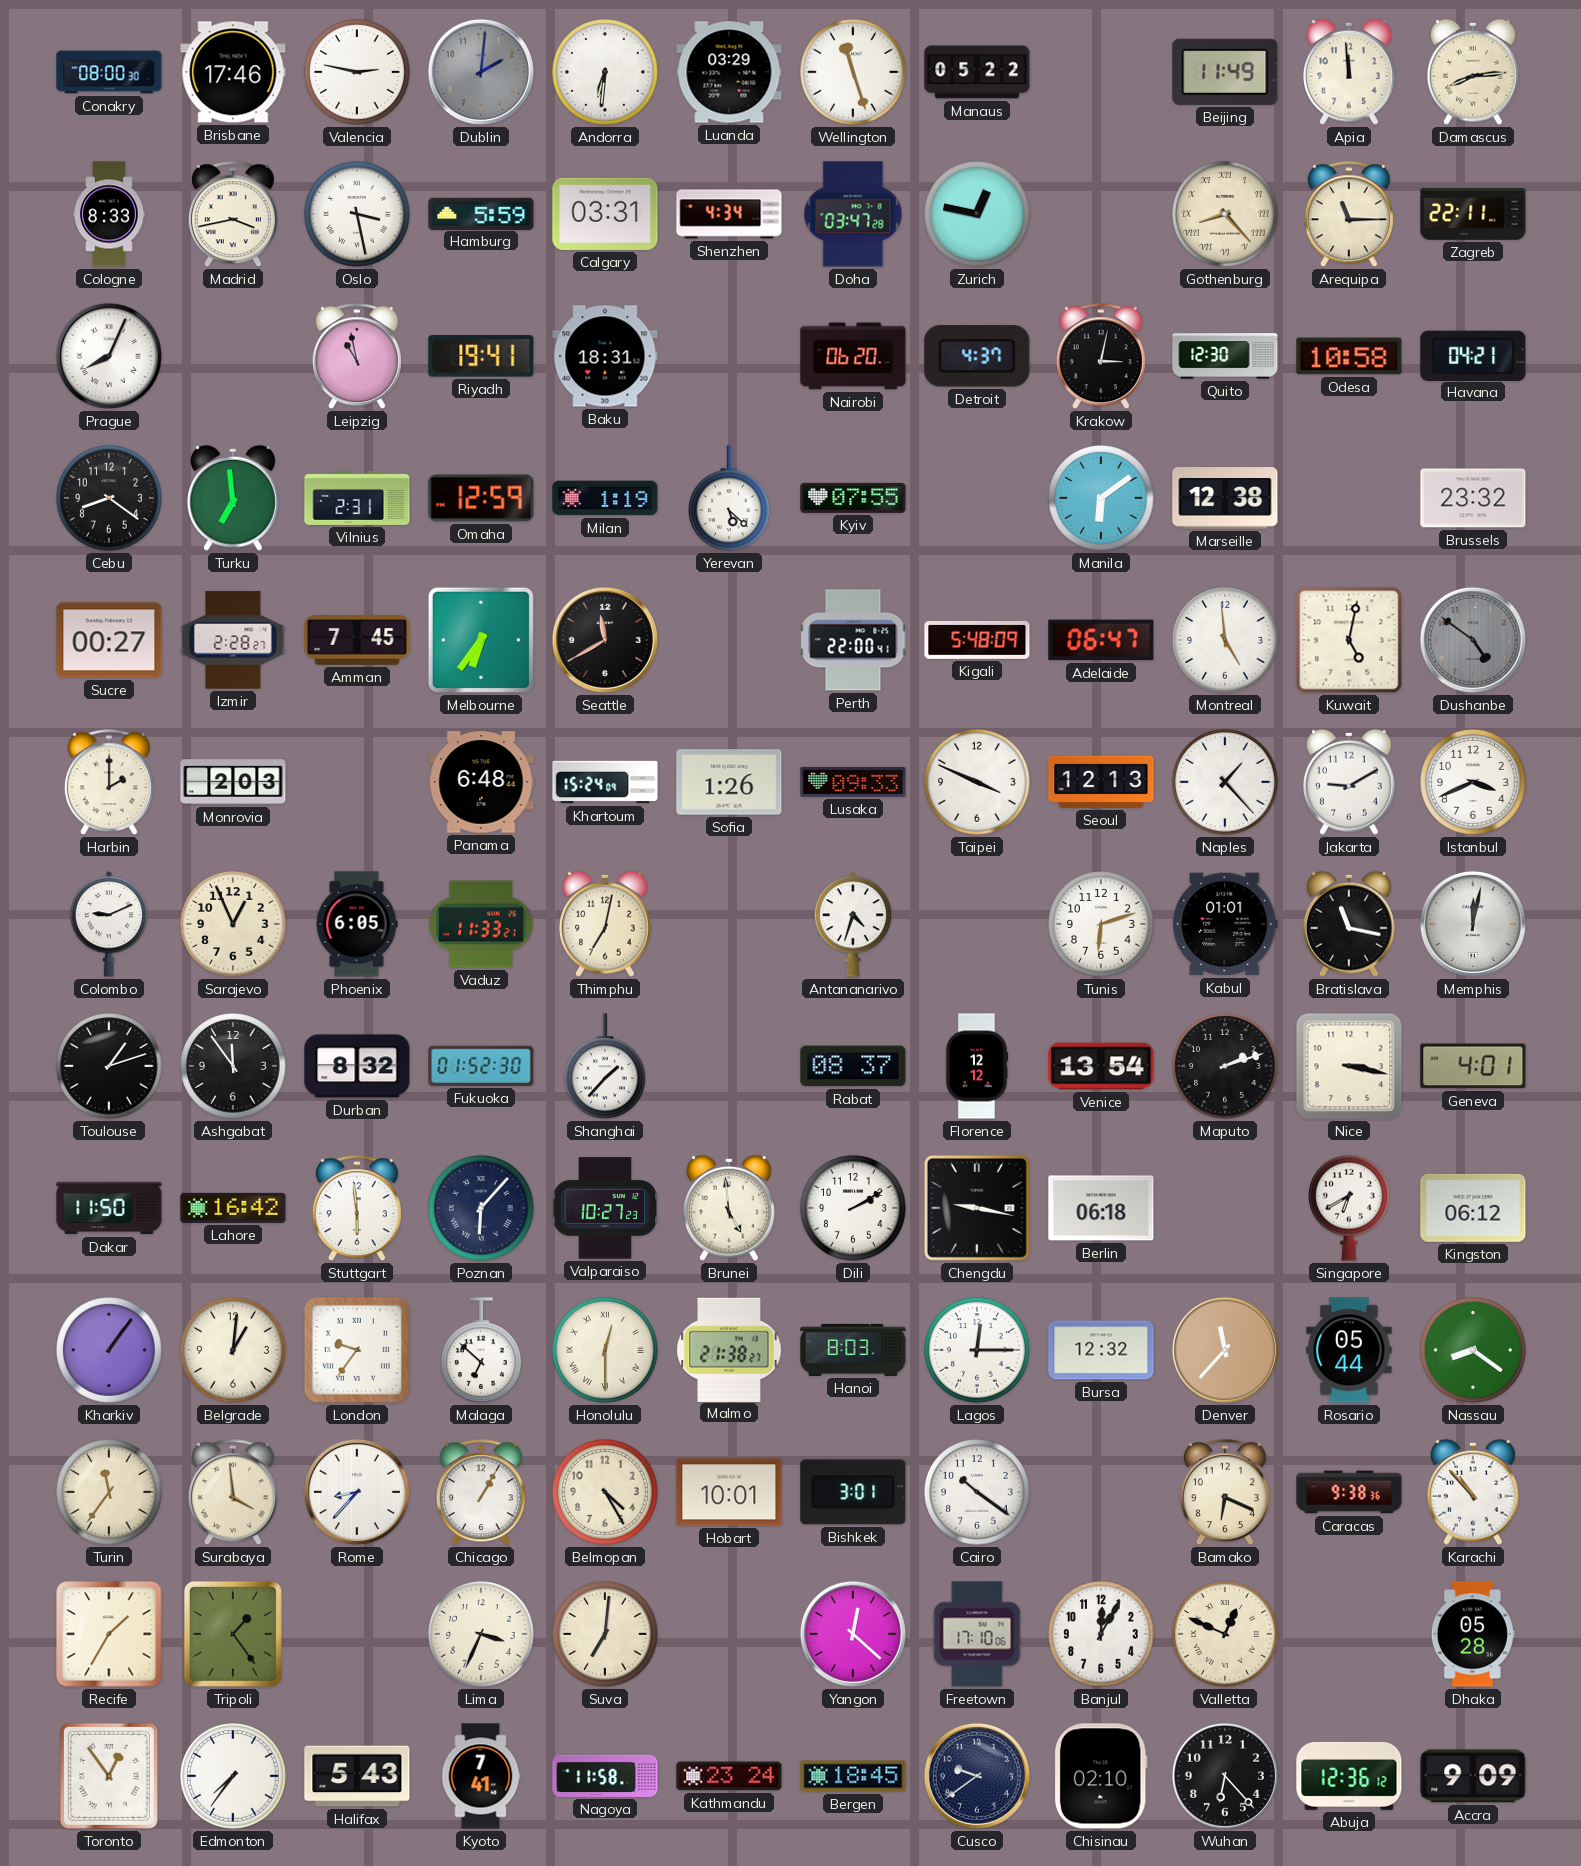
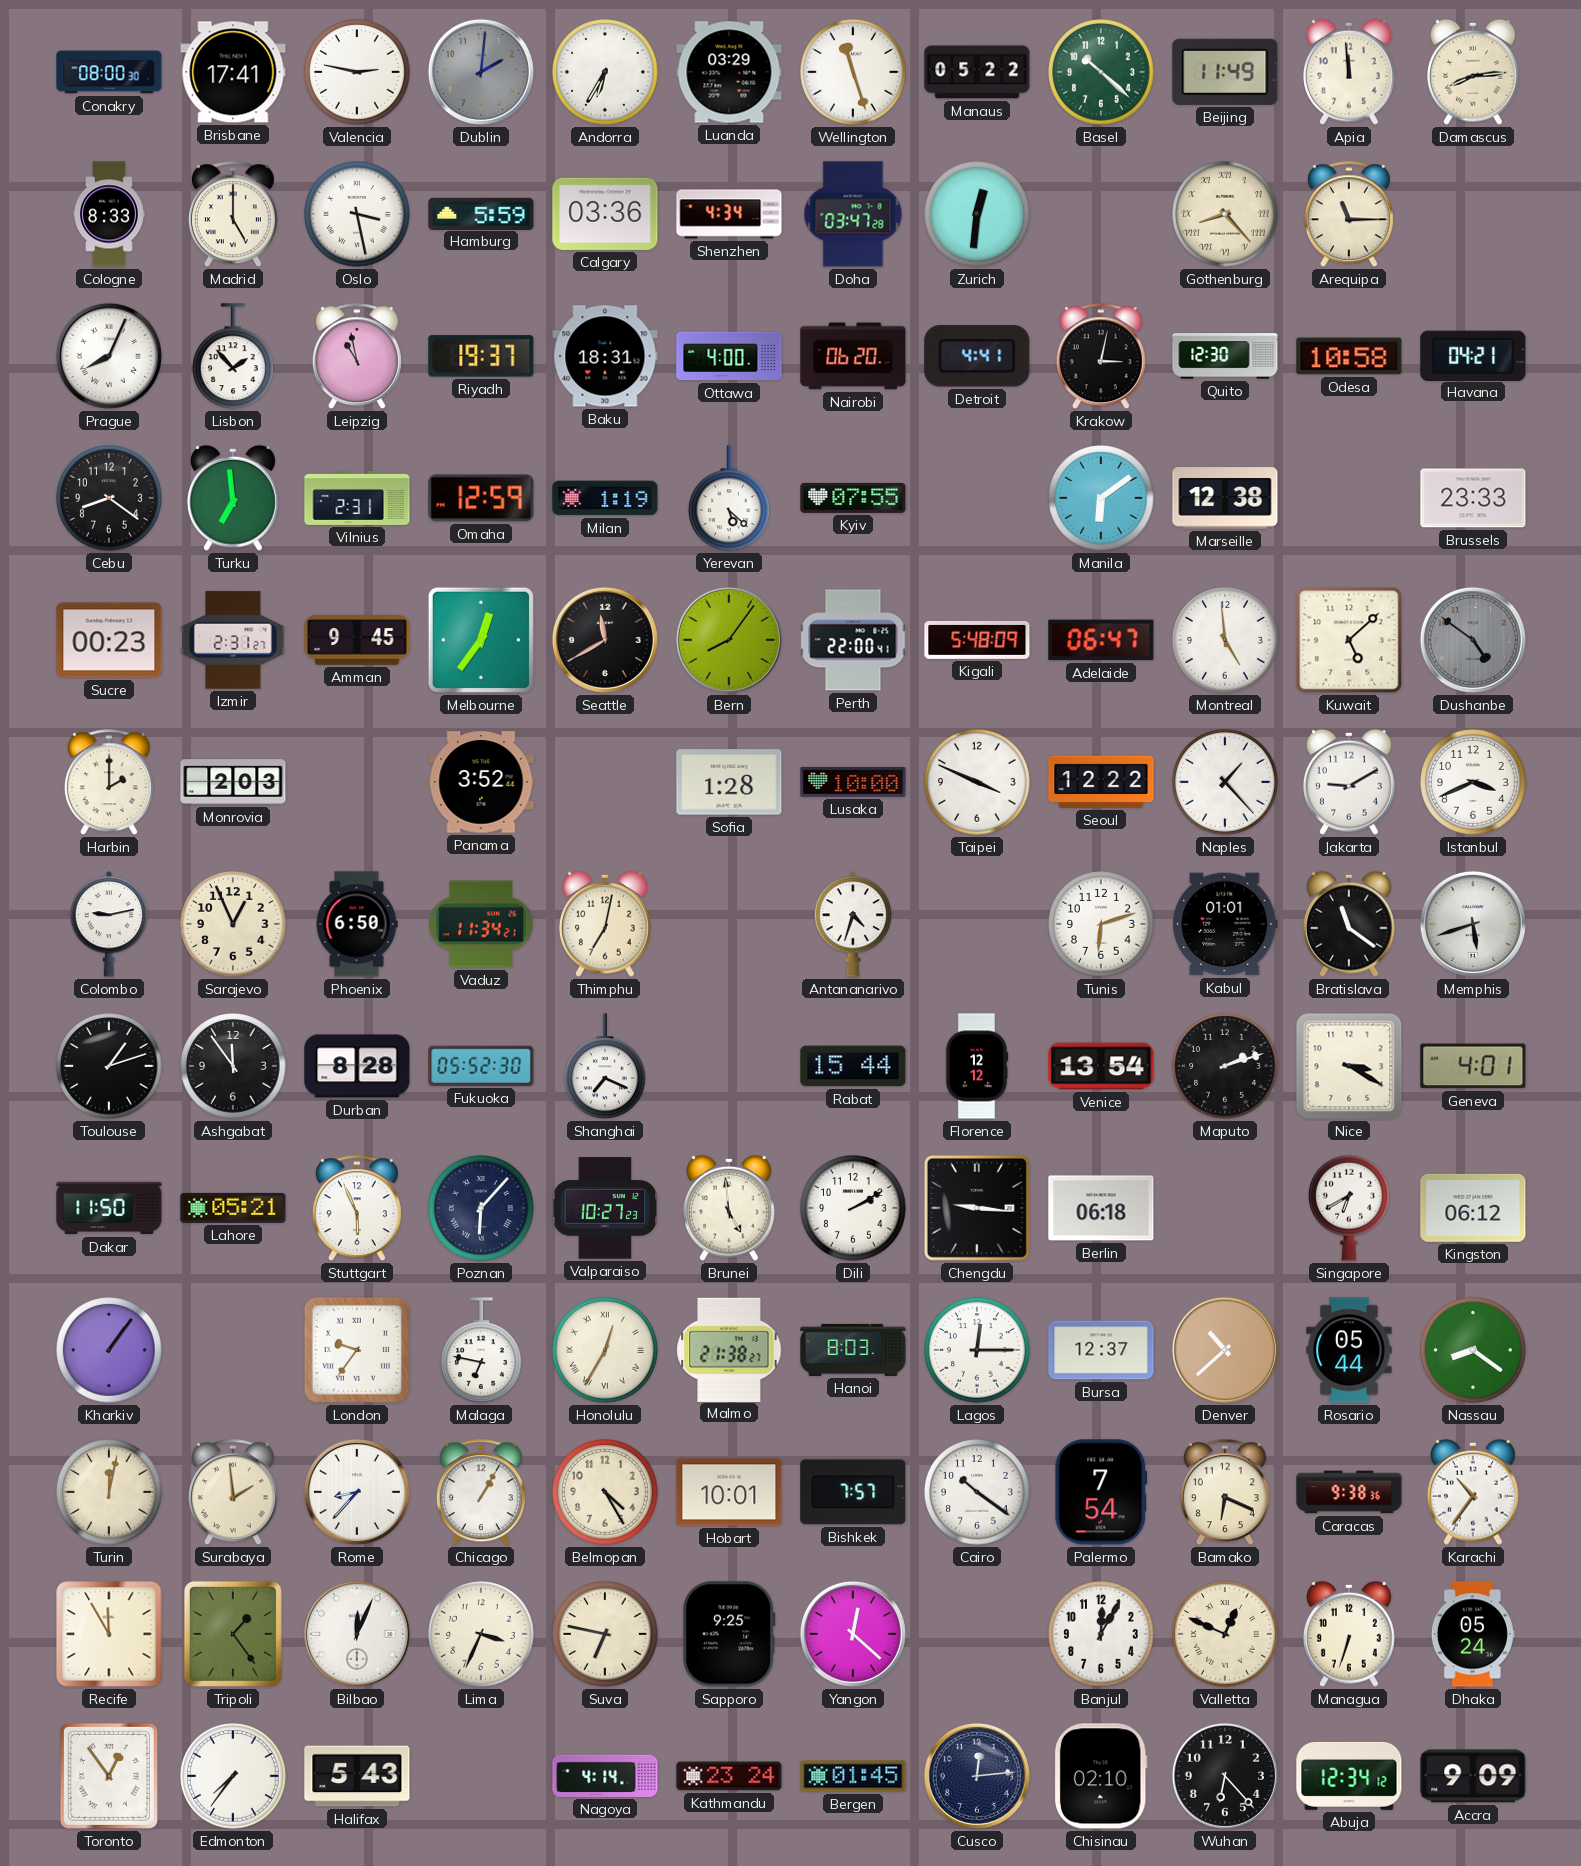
Brisbane: 17:46 -> 17:41
Andorra: 6:31 -> 6:35
Basel: none -> 10:22
Madrid: 3:43 -> 5:00
Calgary: 03:31 -> 03:36
Zurich: 12:47 -> 12:31
Zagreb: 22:11 -> none
Lisbon: none -> 1:53
Riyadh: 19:41 -> 19:37
Ottawa: none -> 4:00
Detroit: 4:37 -> 4:41
Brussels: 23:32 -> 23:33
Sucre: 00:27 -> 00:23
Izmir: 2:28 -> 2:31
Amman: 7:45 -> 9:45
Melbourne: 6:36 -> 12:36
Bern: none -> 8:06
Kuwait: 5:02 -> 5:08
Panama: 6:48 -> 3:52
Khartoum: 15:24 -> none
Sofia: 1:26 -> 1:28
Lusaka: 09:33 -> 10:00
Seoul: 12:13 -> 12:22
Colombo: 9:11 -> 9:13
Phoenix: 6:05 -> 6:50
Vaduz: 11:33 -> 11:34
Bratislava: 11:17 -> 11:21
Memphis: 12:02 -> 5:42
Durban: 8:32 -> 8:28
Fukuoka: 01:52 -> 05:52
Shanghai: 1:37 -> 7:19
Rabat: 08:37 -> 15:44
Nice: 3:17 -> 3:20
Lahore: 16:42 -> 05:21
Stuttgart: 5:59 -> 5:56
Chengdu: 9:17 -> 9:16
Belgrade: 1:01 -> none
Malaga: 6:52 -> 6:47
Honolulu: 12:30 -> 12:35
Bursa: 12:32 -> 12:37
Denver: 11:37 -> 10:38
Turin: 11:36 -> 12:02
Surabaya: 3:59 -> 1:59
Bishkek: 3:01 -> 7:57
Palermo: none -> 7:54
Karachi: 10:53 -> 10:36
Recife: 1:35 -> 11:55
Bilbao: none -> 12:04
Suva: 7:01 -> 6:47
Sapporo: none -> 9:25
Freetown: 17:10 -> none
Managua: none -> 6:33
Dhaka: 05:28 -> 05:24
Kyoto: 7:41 -> none
Nagoya: 11:58 -> 4:14
Bergen: 18:45 -> 01:45
Cusco: 9:39 -> 12:14
Abuja: 12:36 -> 12:34
